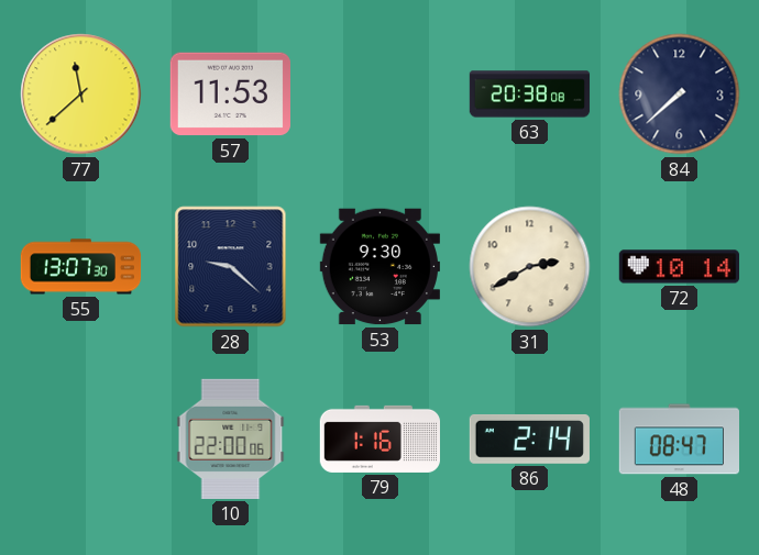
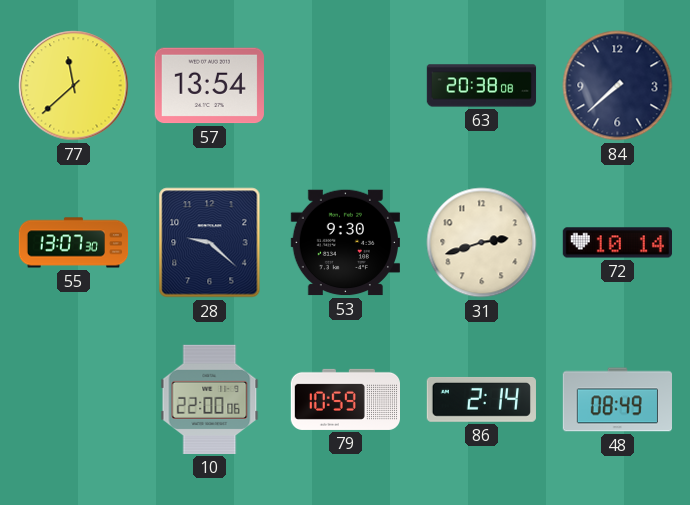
57: 11:53 -> 13:54
31: 2:40 -> 2:42
79: 1:16 -> 10:59
48: 08:47 -> 08:49
